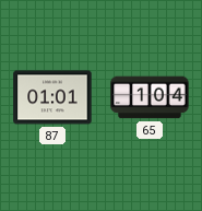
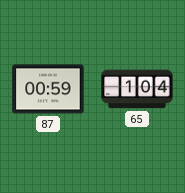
87: 01:01 -> 00:59
